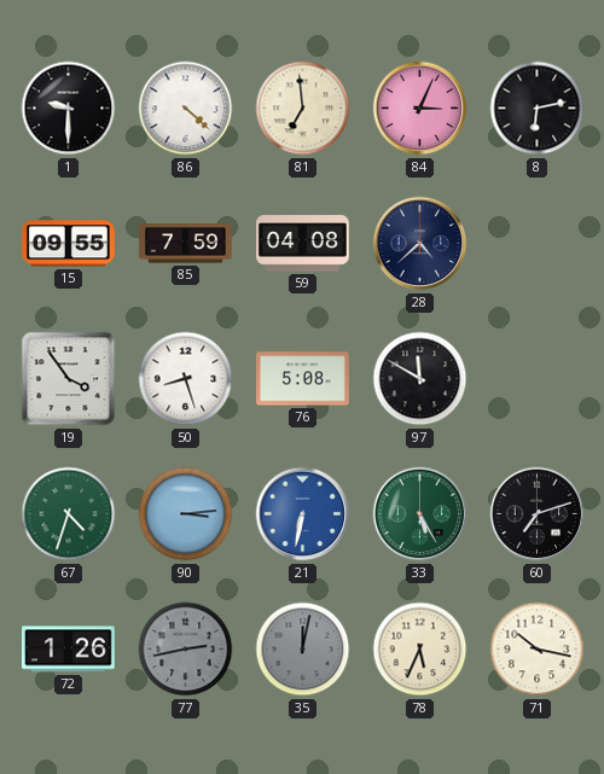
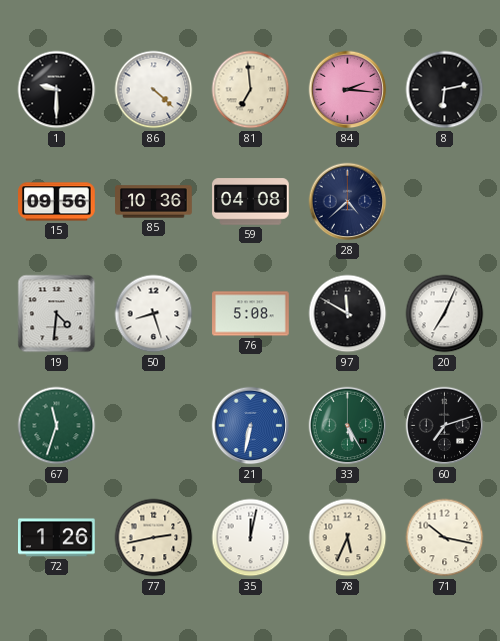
84: 3:04 -> 2:16
15: 09:55 -> 09:56
85: 7:59 -> 10:36
19: 3:54 -> 4:31
20: none -> 7:04
67: 4:33 -> 11:33
90: 3:14 -> none
77 dial: grey -> cream
35 dial: grey -> white
